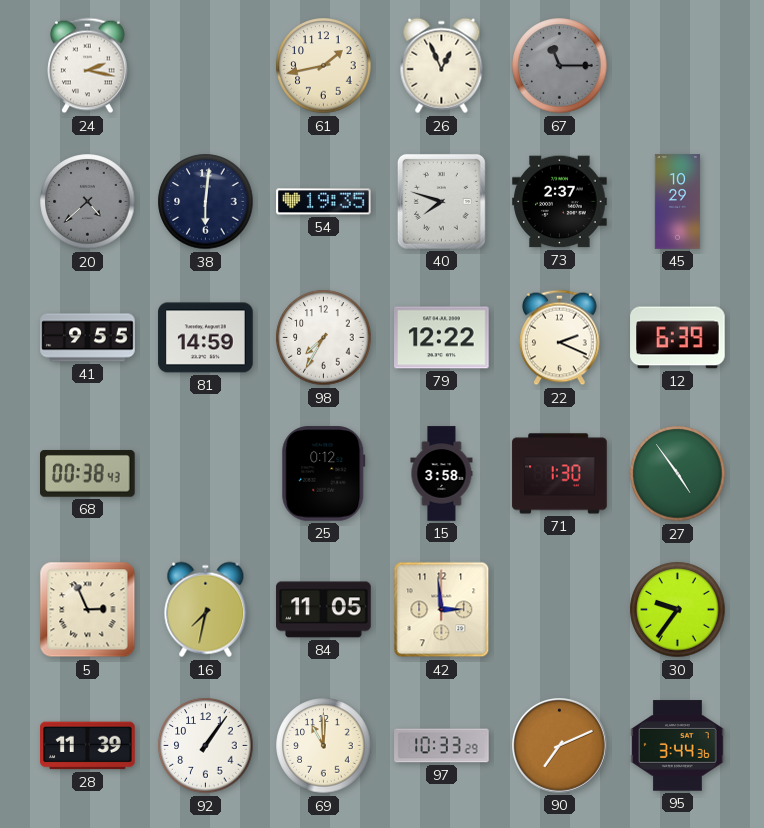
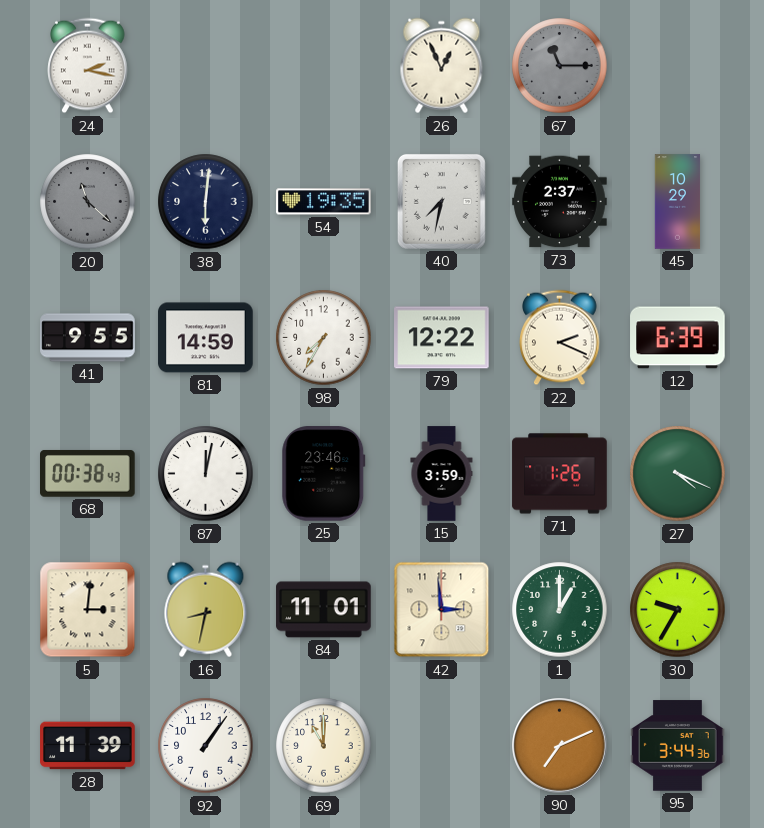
61: 1:43 -> none
20: 4:38 -> 11:22
40: 7:48 -> 7:32
87: none -> 12:02
25: 0:12 -> 23:46
15: 3:58 -> 3:59
71: 1:30 -> 1:26
27: 4:54 -> 4:19
5: 2:56 -> 3:01
16: 7:32 -> 8:32
84: 11:05 -> 11:01
1: none -> 1:00
30: 9:36 -> 9:35
97: 10:33 -> none
